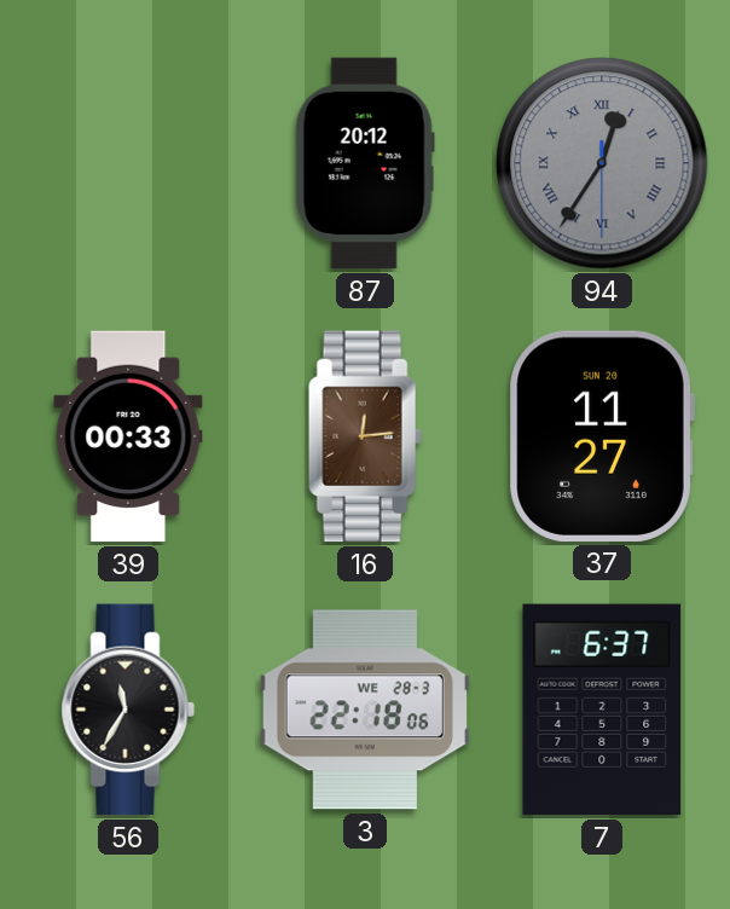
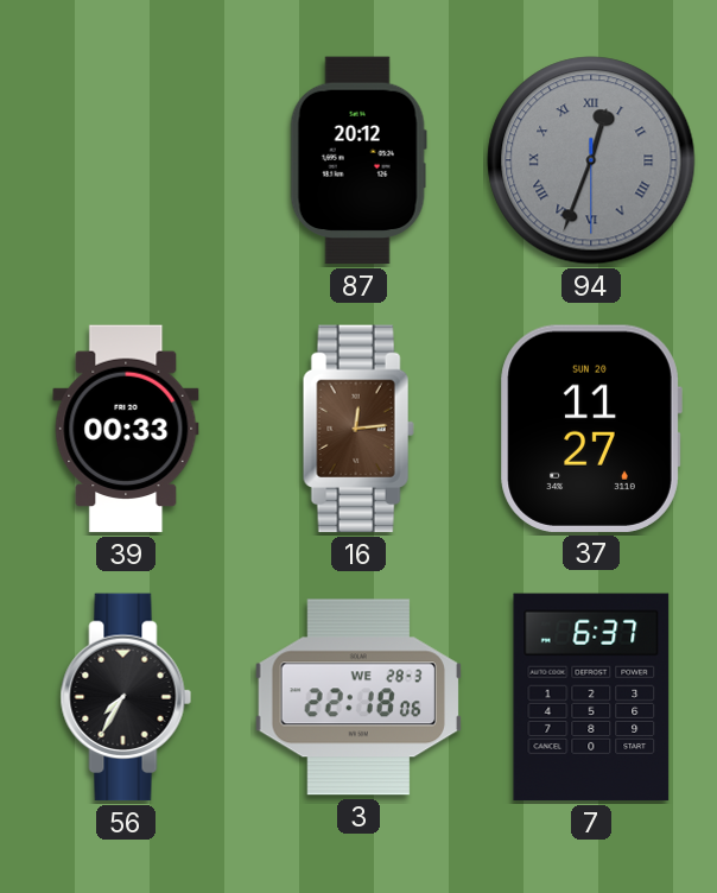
94: 12:35 -> 12:33
56: 11:35 -> 7:35
